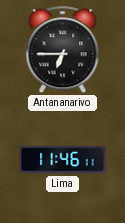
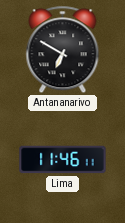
Antananarivo: 6:45 -> 6:50
